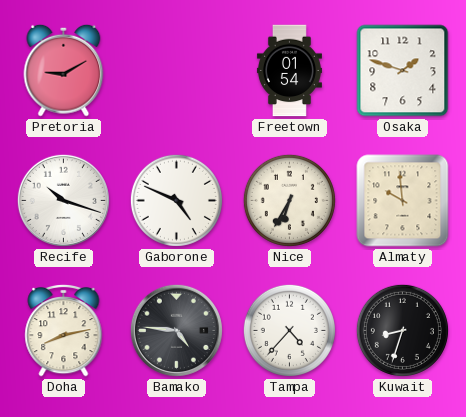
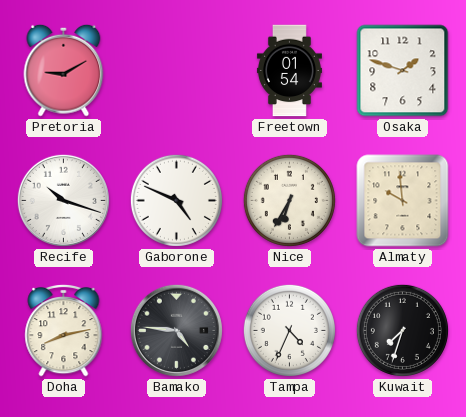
Tampa: 4:37 -> 4:34
Kuwait: 8:33 -> 7:33
